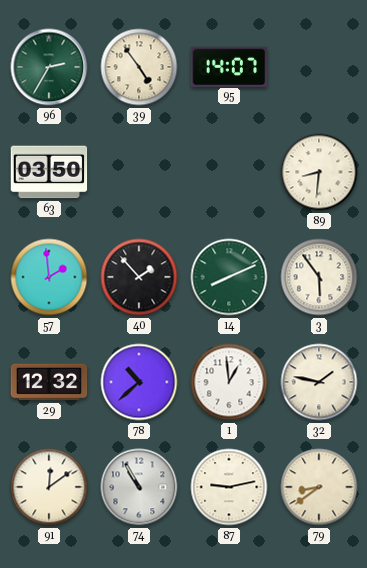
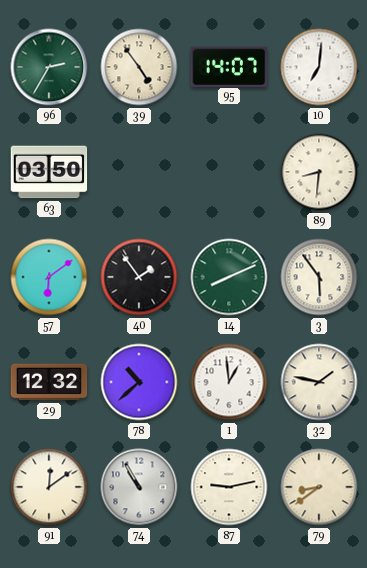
10: none -> 7:01
57: 1:59 -> 6:09
40: 1:53 -> 1:54
